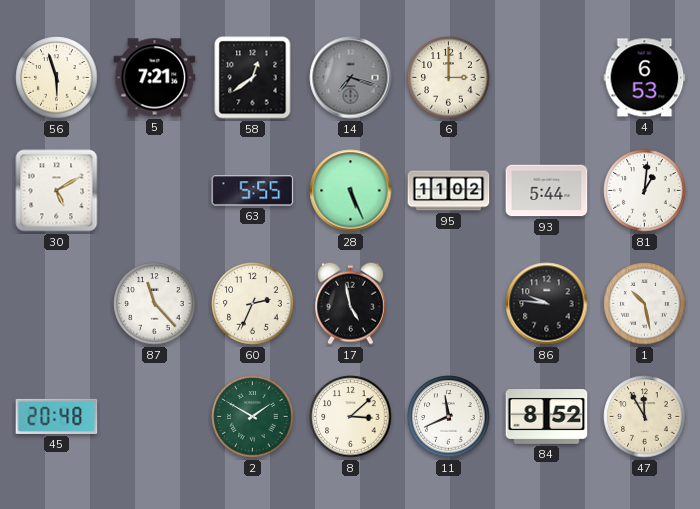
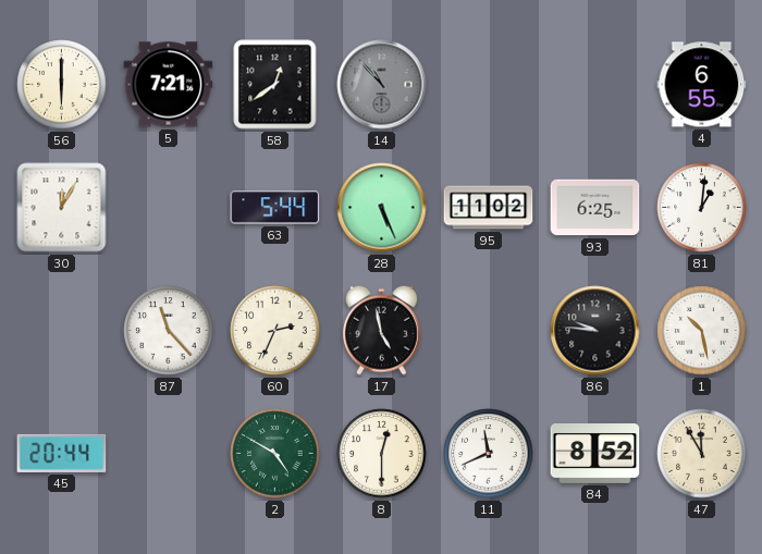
56: 5:57 -> 6:00
14: 7:18 -> 10:53
6: 3:00 -> none
4: 6:53 -> 6:55
30: 5:10 -> 12:05
63: 5:55 -> 5:44
93: 5:44 -> 6:25
45: 20:48 -> 20:44
2: 1:50 -> 4:50
8: 3:08 -> 12:30
